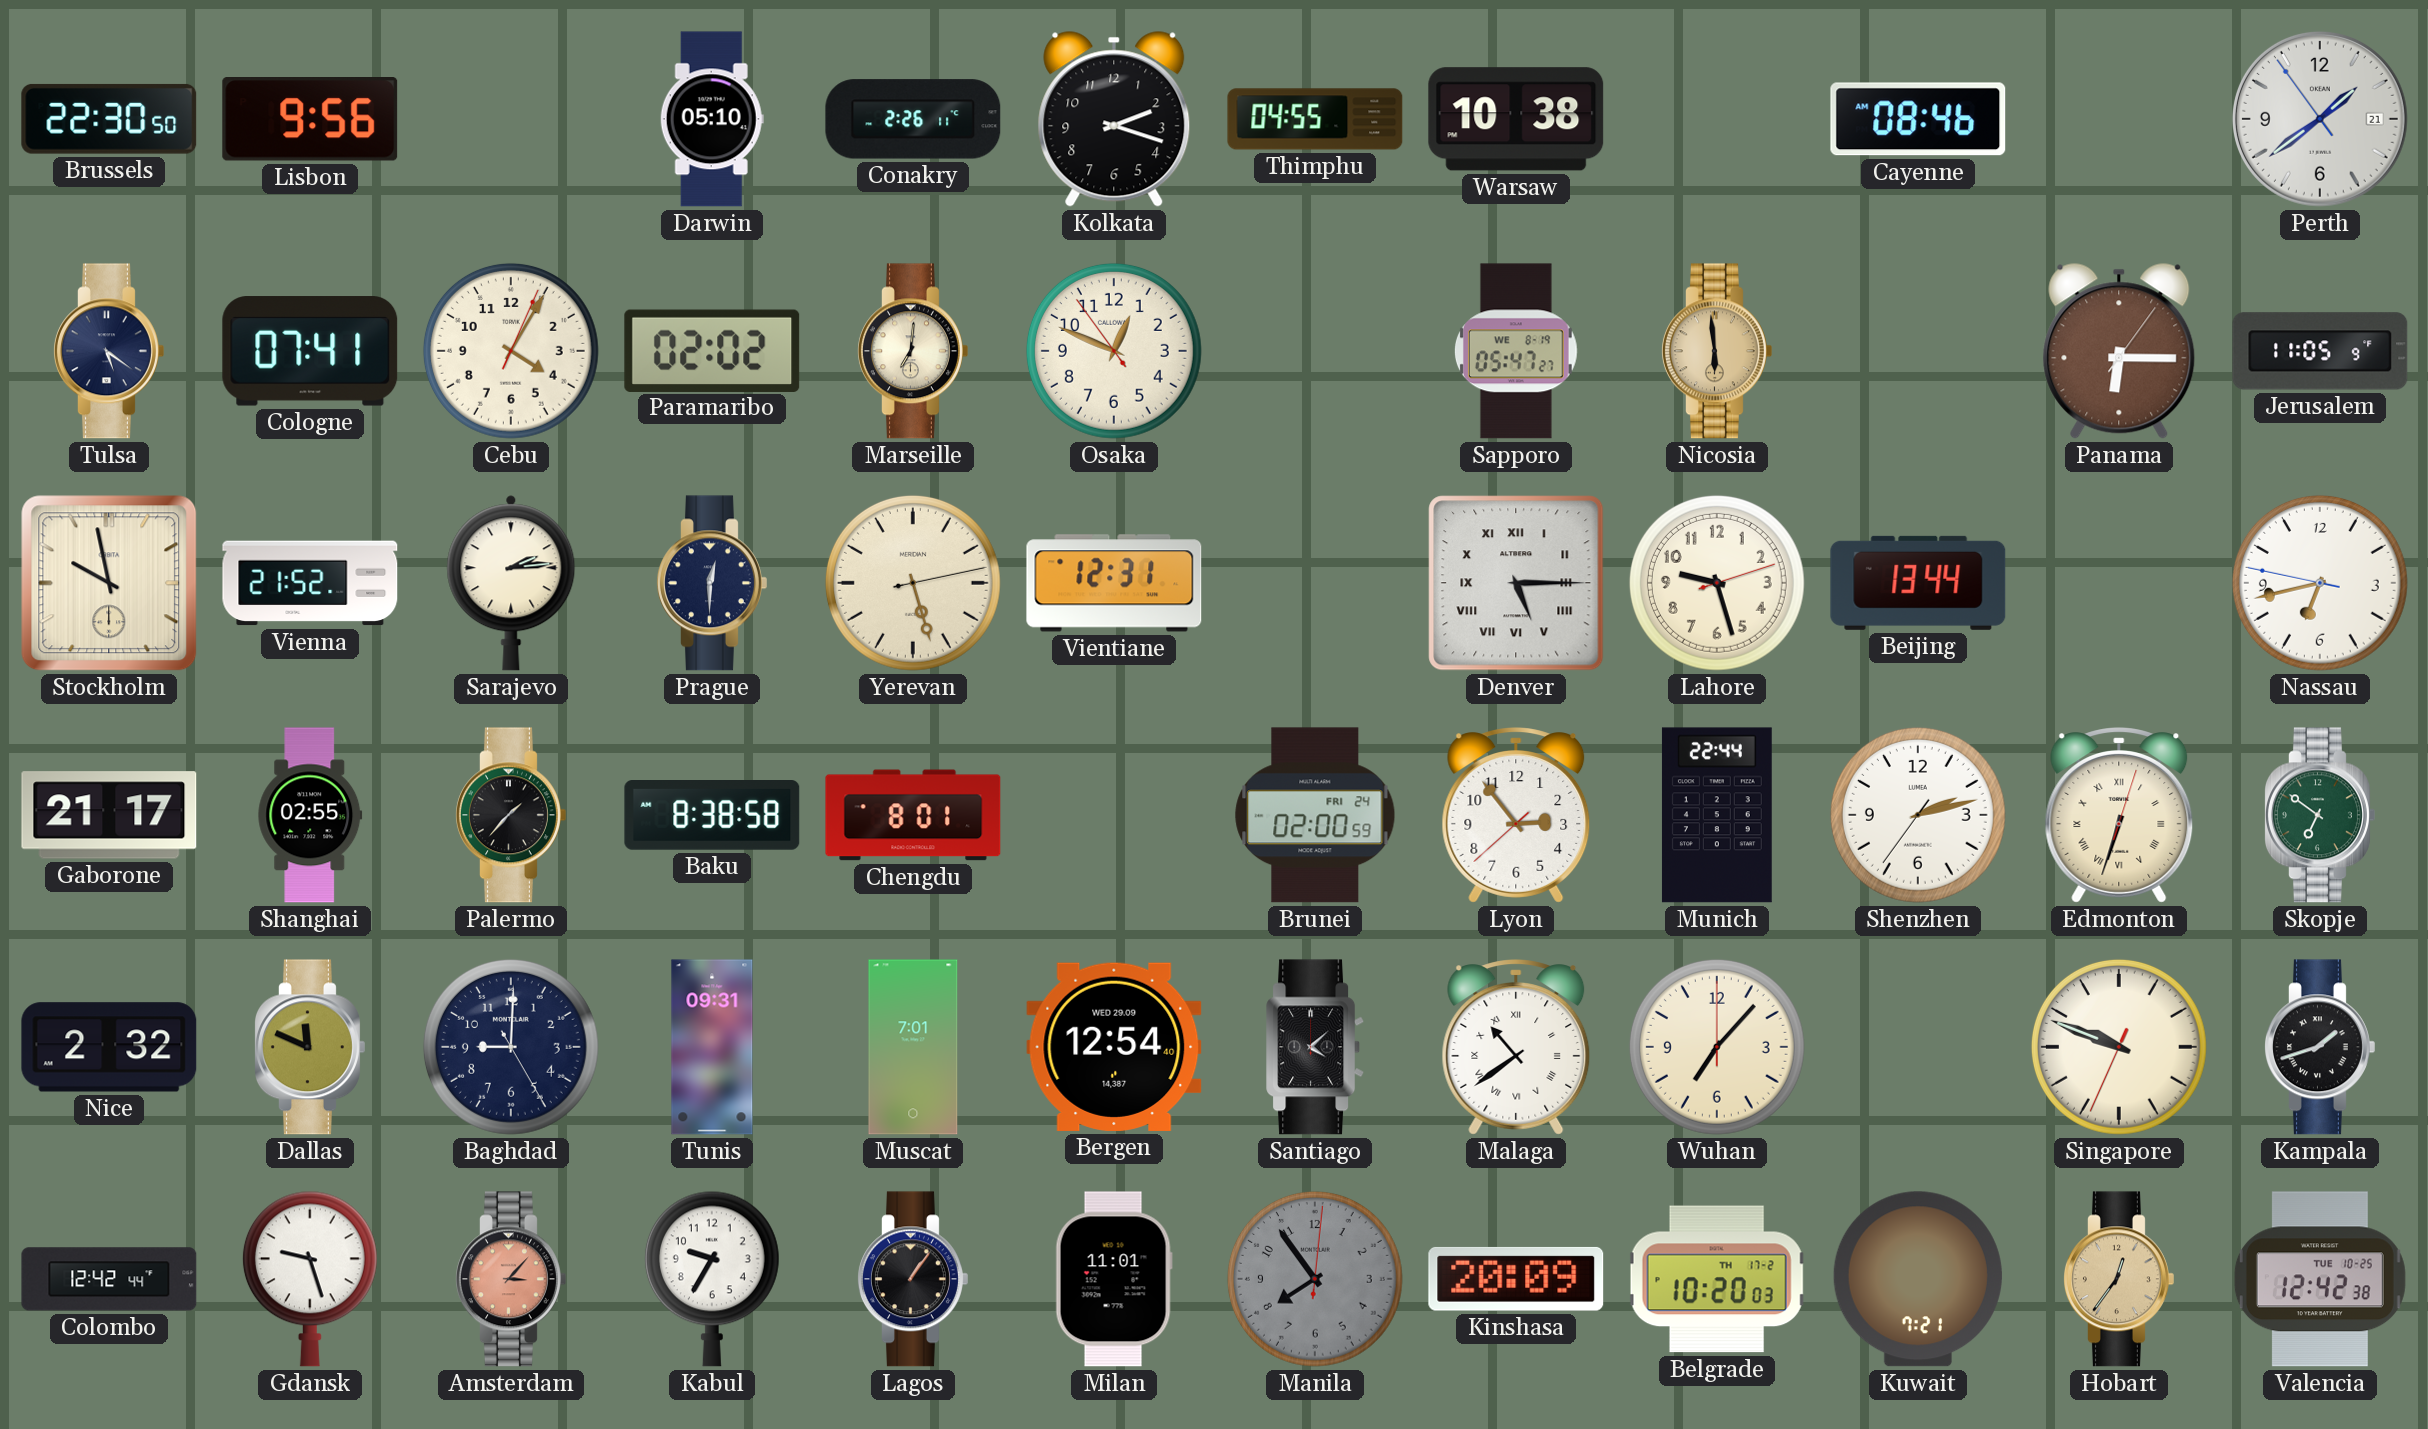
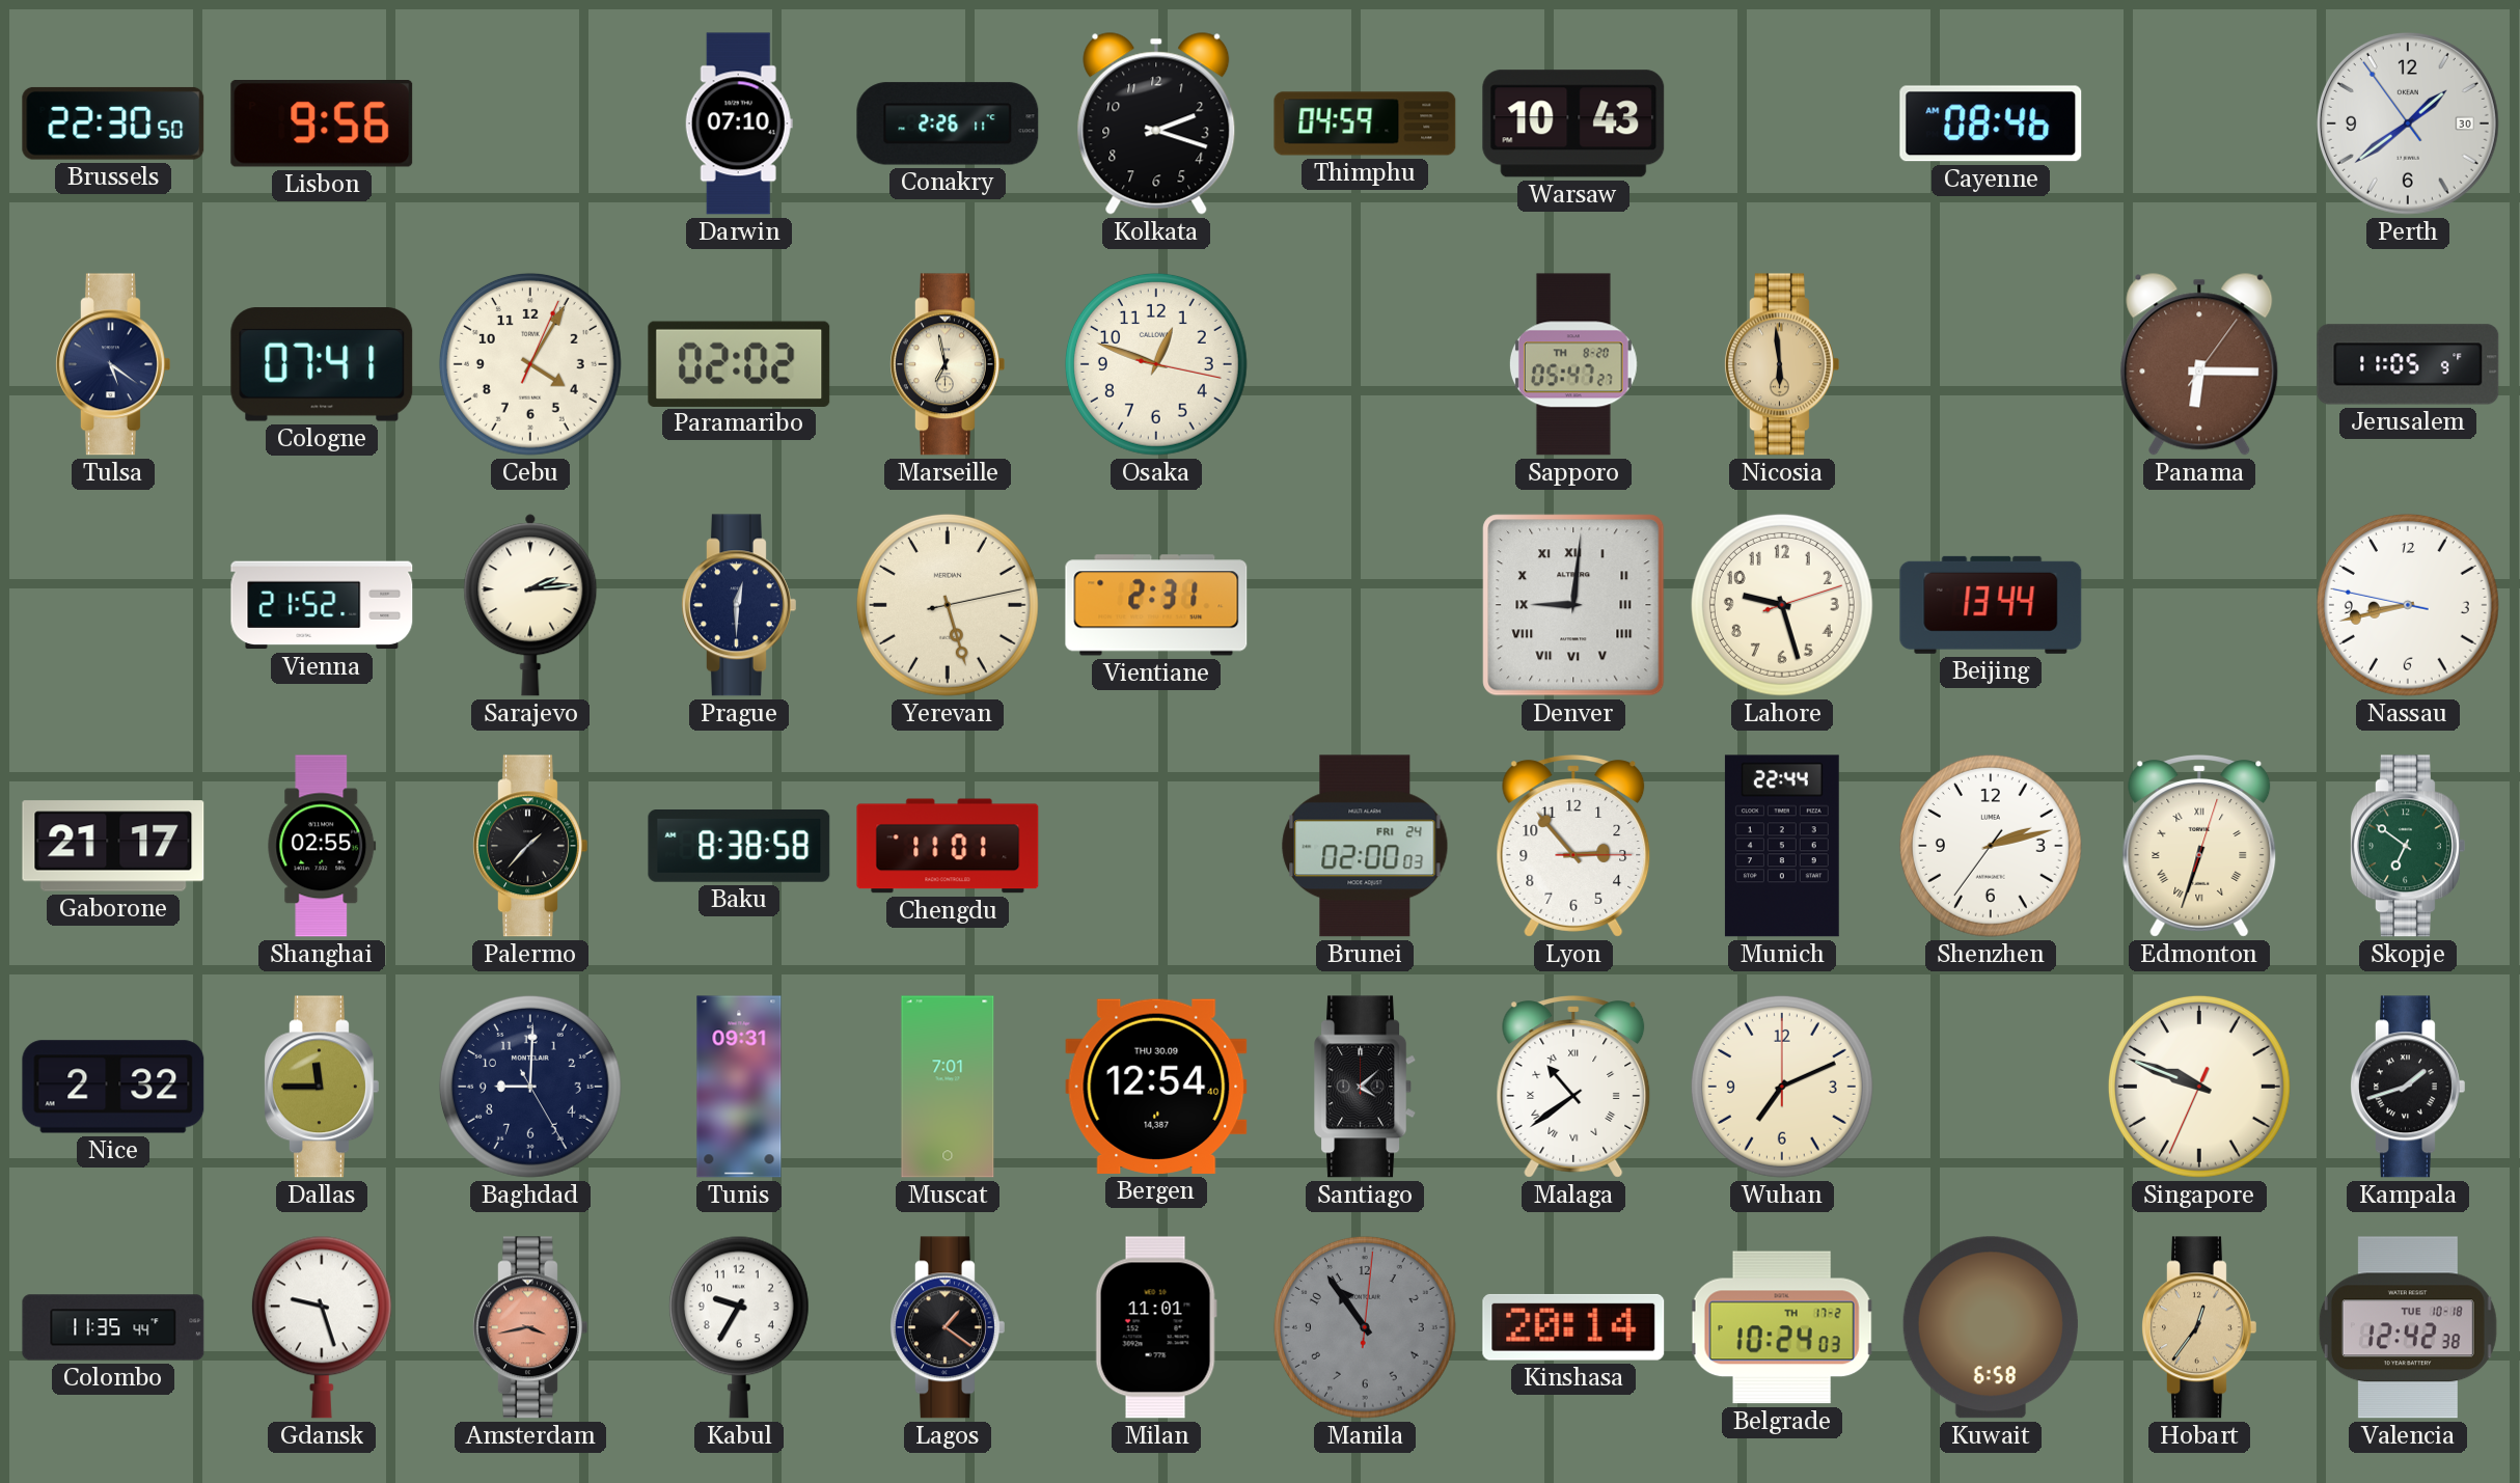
Darwin: 05:10 -> 07:10
Thimphu: 04:55 -> 04:59
Warsaw: 10:38 -> 10:43
Perth date: 21 -> 30
Marseille: 7:01 -> 6:58
Osaka: 12:48:54 -> 12:48:17
Sapporo date: WE 8-19 -> TH 8-20
Stockholm: 9:58 -> none
Vientiane: 12:31 -> 2:31
Denver: 5:15 -> 9:01
Nassau: 6:42 -> 8:42
Chengdu: 8:01 -> 11:01
Brunei: 02:00:59 -> 02:00:03
Lyon: 2:53:38 -> 2:53:15
Dallas: 11:49 -> 11:45
Bergen date: WED 29.09 -> THU 30.09
Wuhan: 7:07 -> 7:11
Colombo: 12:42 -> 11:35
Amsterdam: 3:07 -> 3:43
Lagos: 1:06 -> 1:21
Manila: 7:54 -> 10:54
Kinshasa: 20:09 -> 20:14
Belgrade: 10:20 -> 10:24
Kuwait: 7:21 -> 6:58
Valencia date: TUE 10-25 -> TUE 10-18
